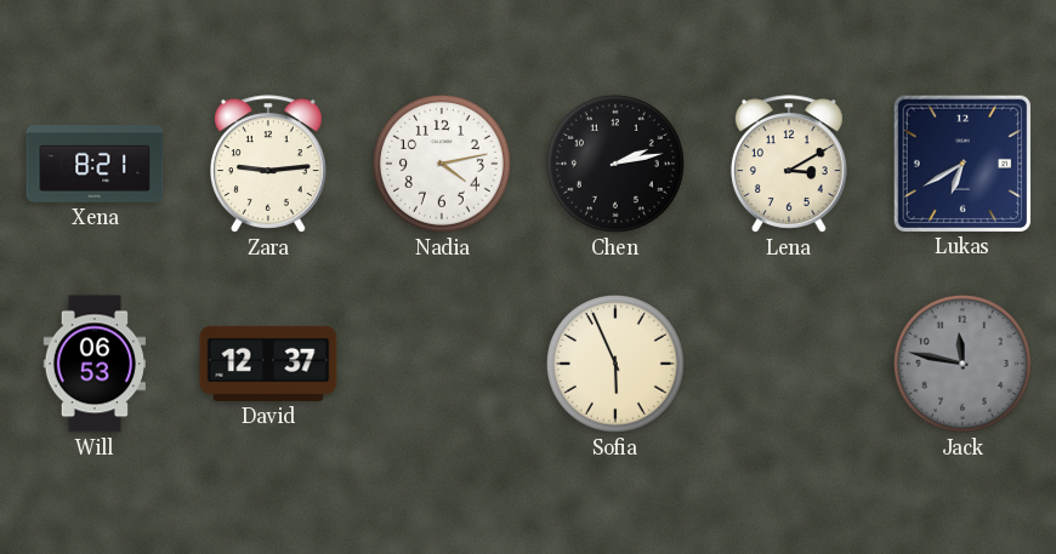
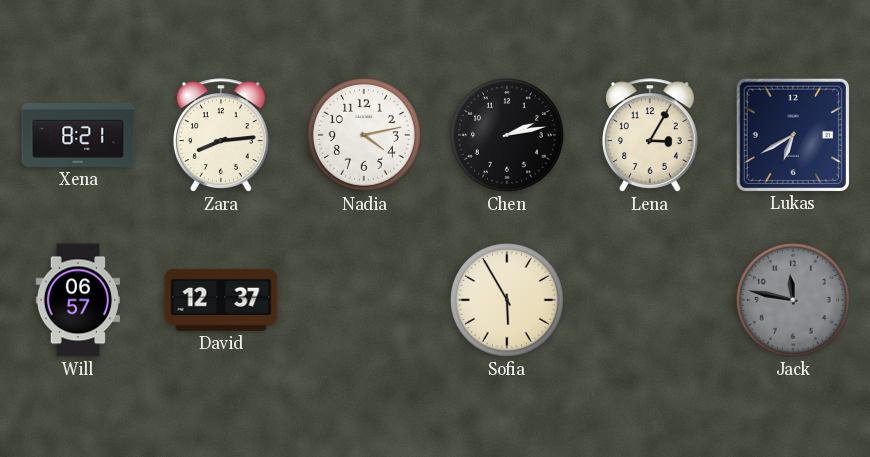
Zara: 9:14 -> 8:14
Lena: 3:10 -> 3:05
Will: 06:53 -> 06:57
Sofia: 5:56 -> 5:55
